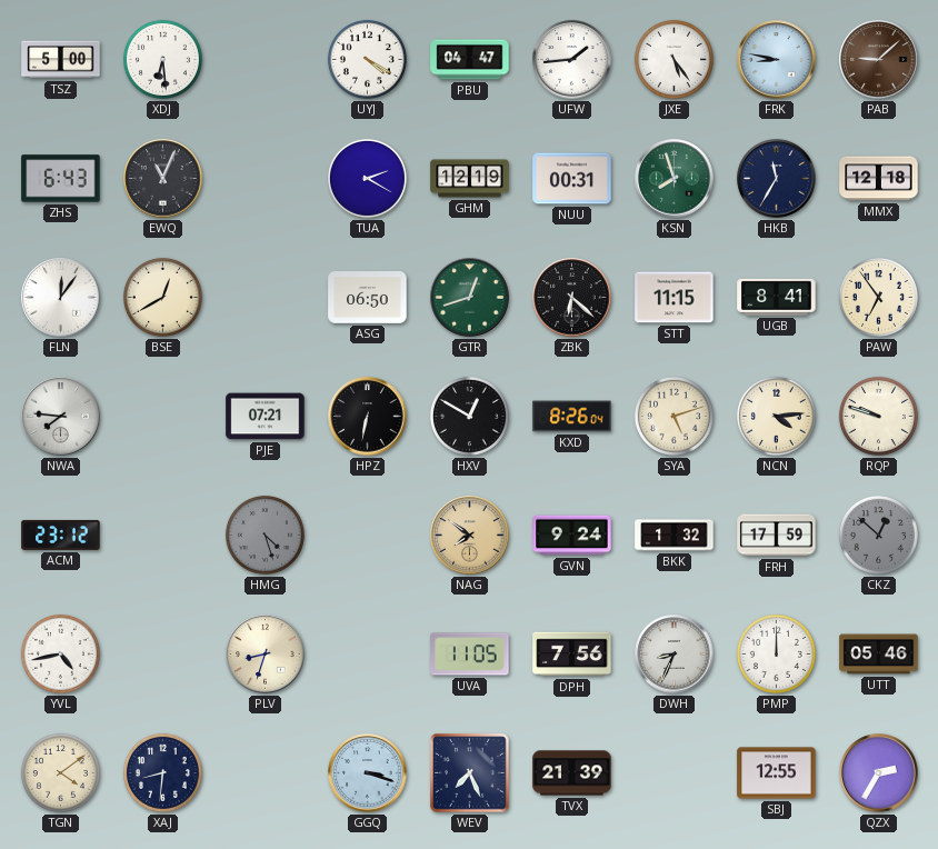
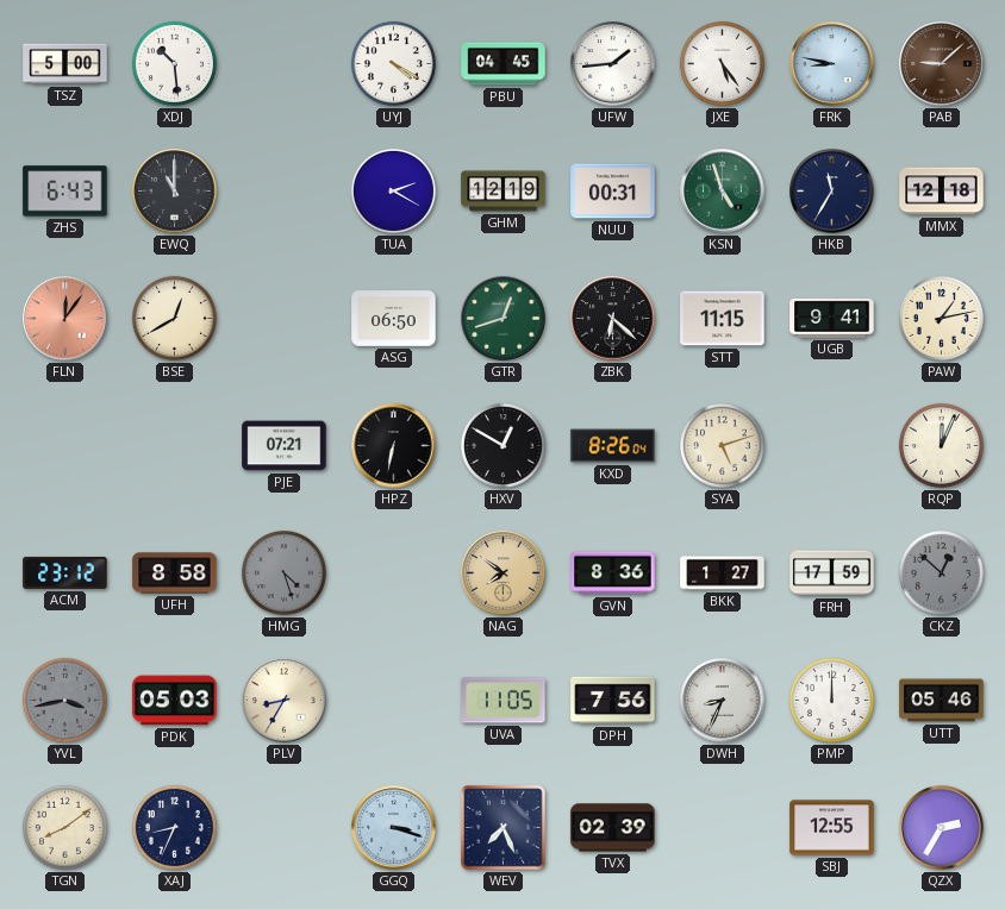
XDJ: 6:29 -> 10:29
PBU: 04:47 -> 04:45
EWQ: 11:04 -> 11:00
KSN: 7:57 -> 4:57
FLN dial: white -> salmon
UGB: 8:41 -> 9:41
PAW: 6:54 -> 1:13
NWA: 7:46 -> none
NCN: 4:14 -> none
RQP: 9:48 -> 12:04
UFH: none -> 8:58
GVN: 9:24 -> 8:36
BKK: 1:32 -> 1:27
YVL: 4:43 -> 3:43
YVL dial: white -> grey
PDK: none -> 05:03
PLV: 8:33 -> 8:35
TGN: 4:09 -> 8:09
XAJ: 8:31 -> 8:34
TVX: 21:39 -> 02:39
